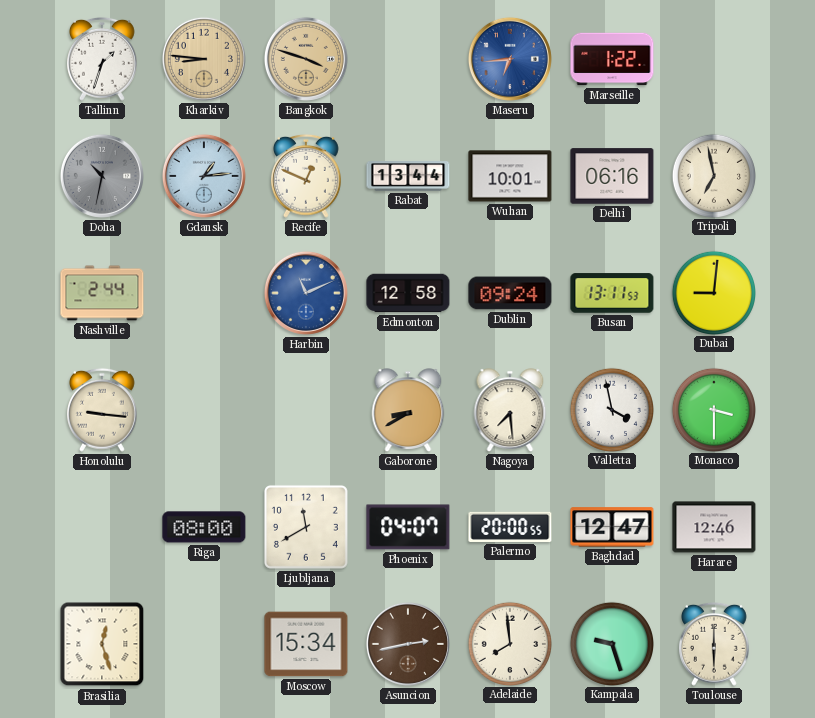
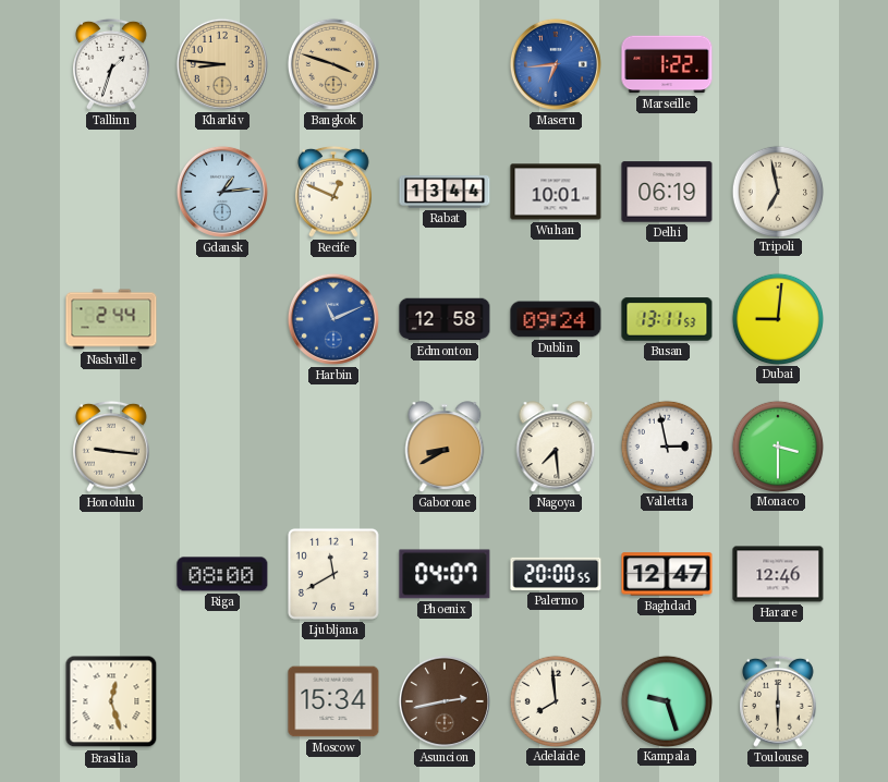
Doha: 10:32 -> none
Delhi: 06:16 -> 06:19
Valletta: 3:58 -> 2:58
